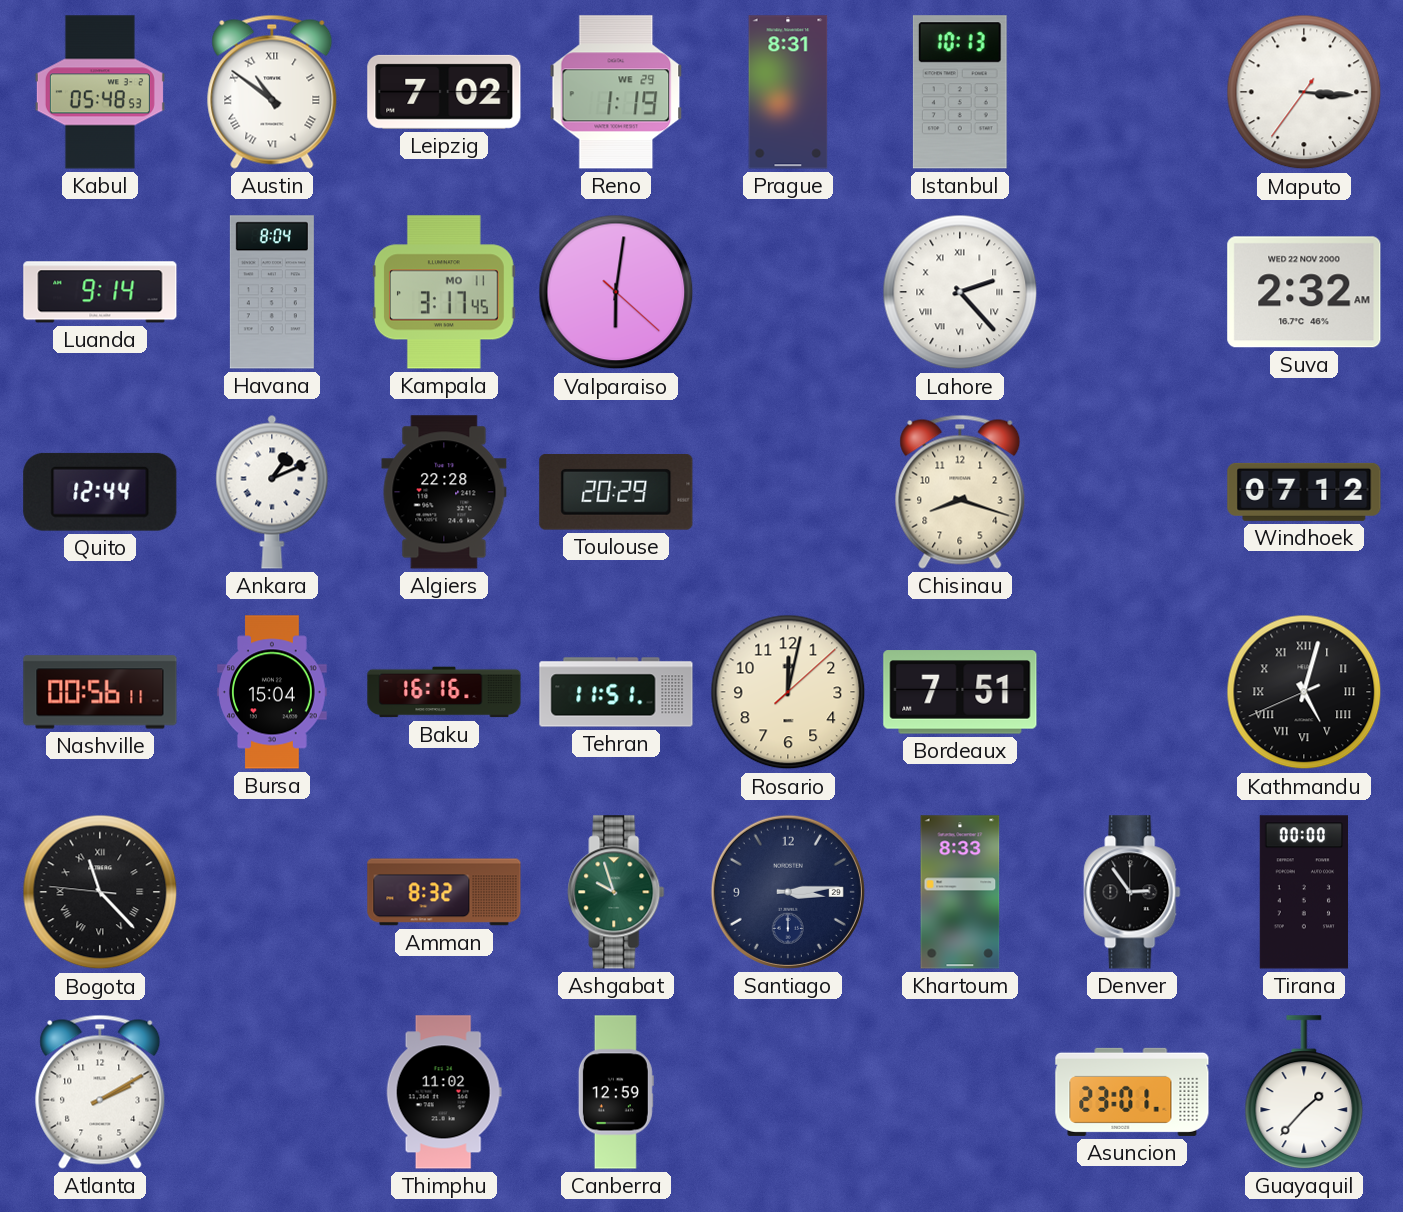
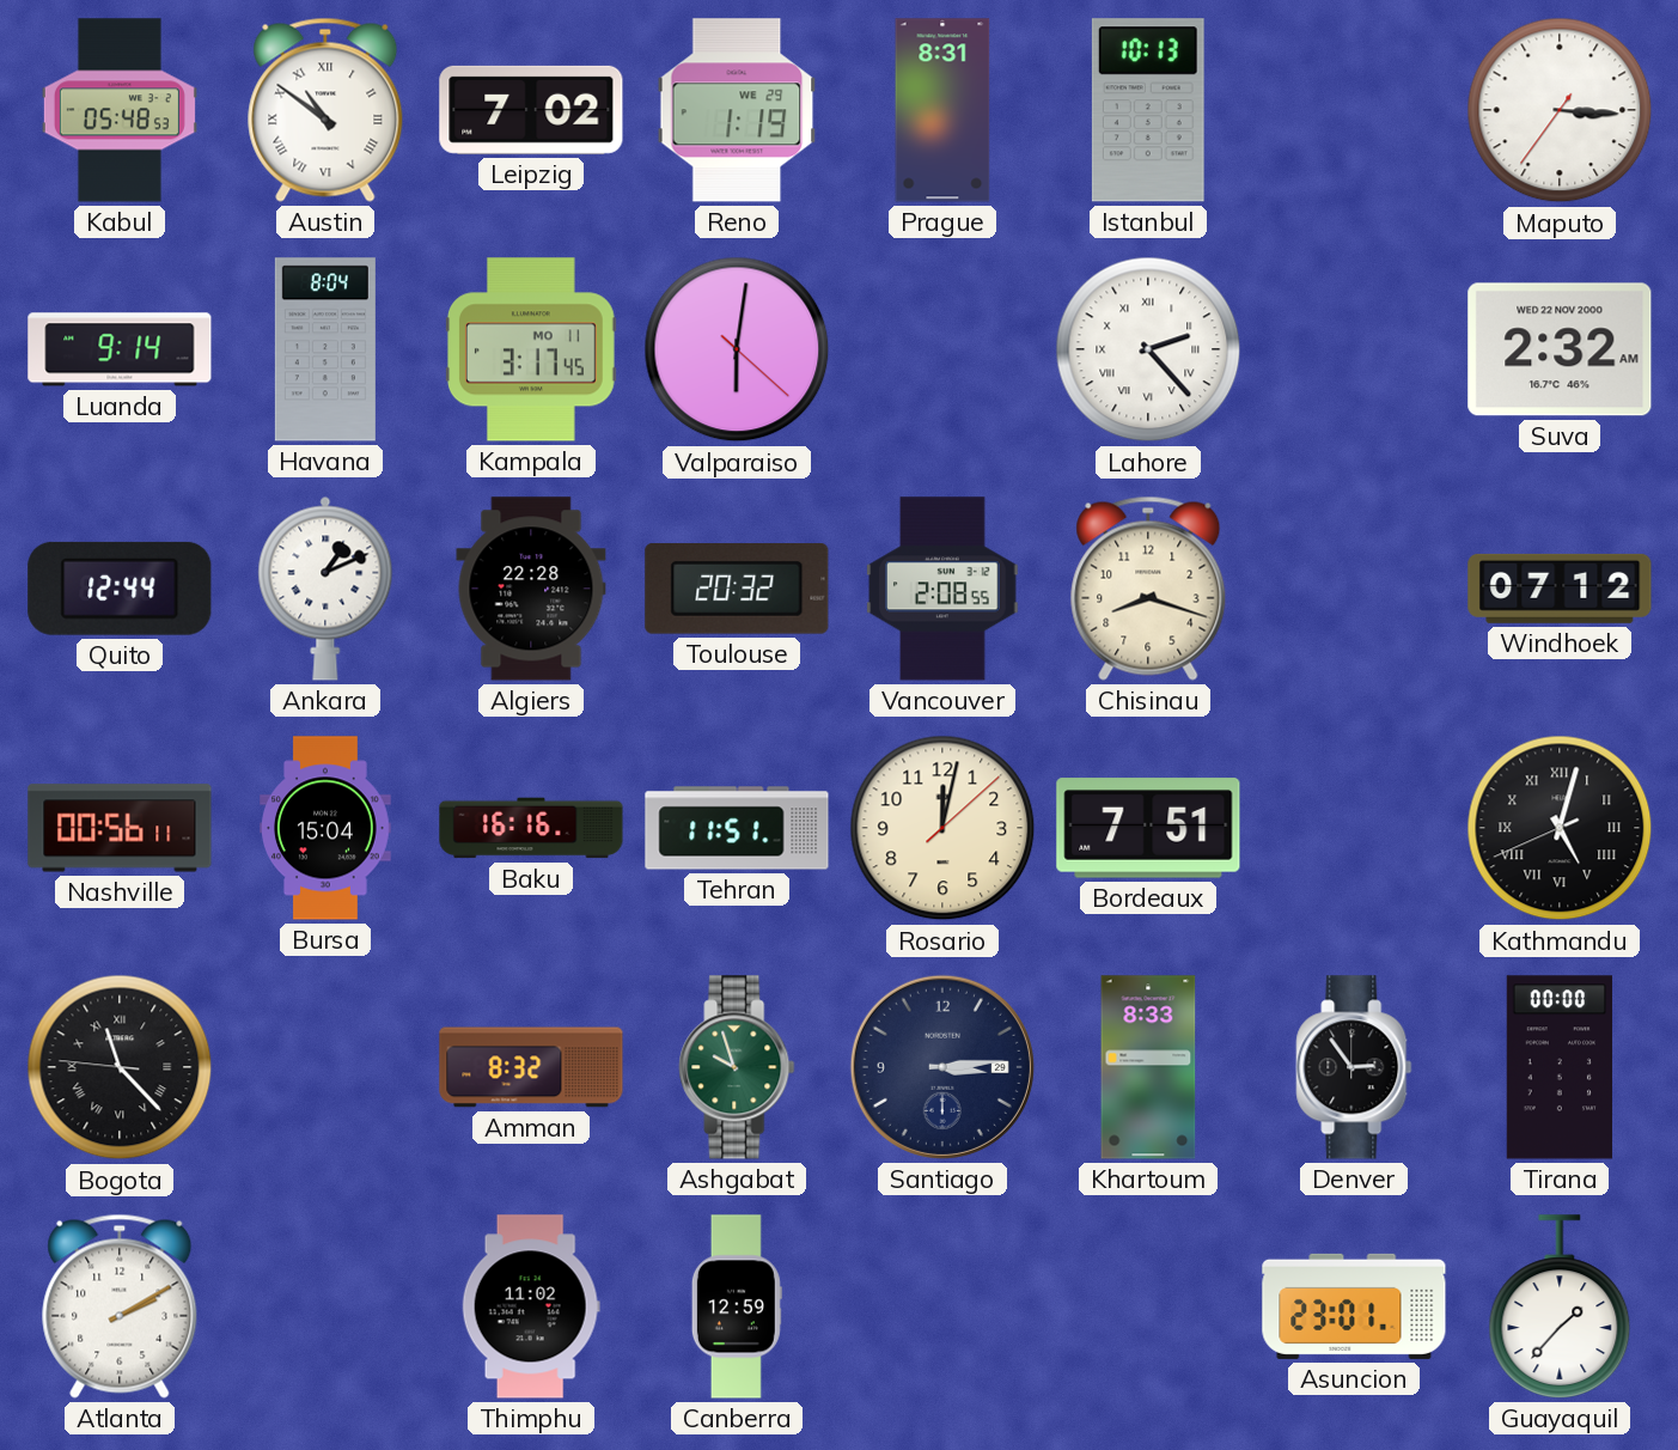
Toulouse: 20:29 -> 20:32
Vancouver: none -> 2:08
